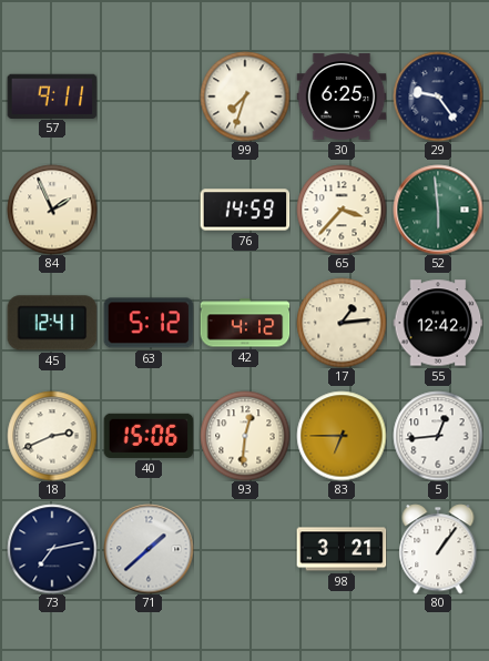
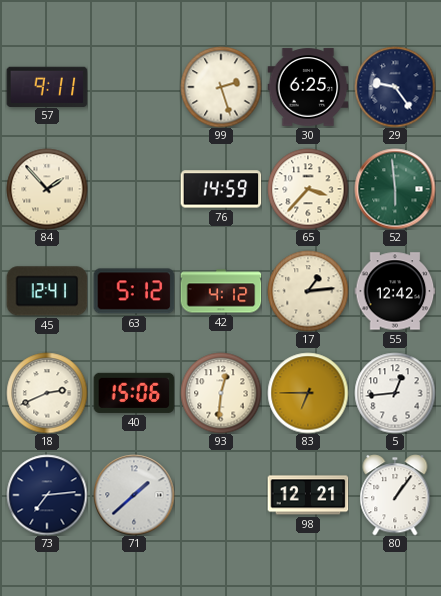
99: 7:33 -> 2:27
84: 1:56 -> 1:53
73: 7:13 -> 7:14
98: 3:21 -> 12:21
